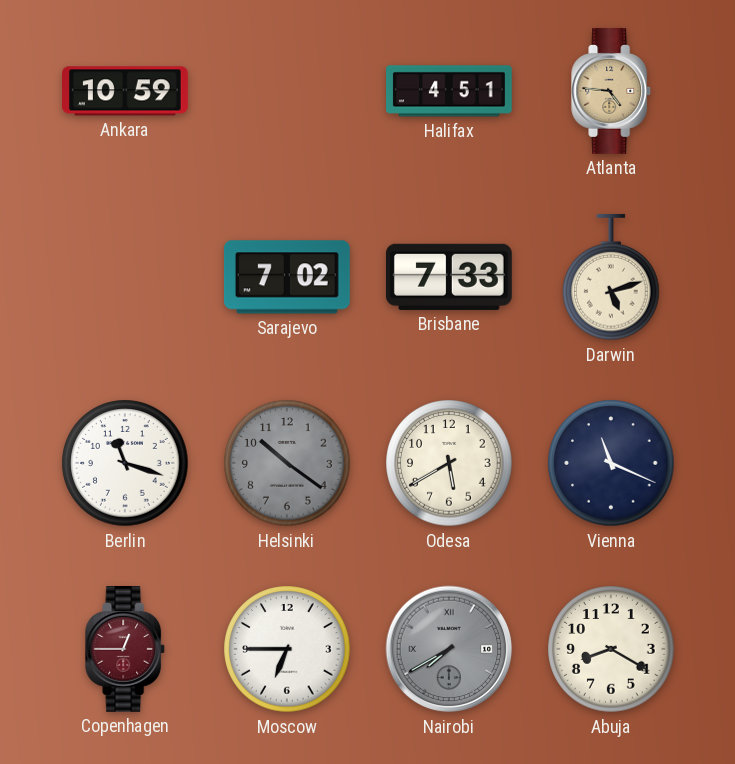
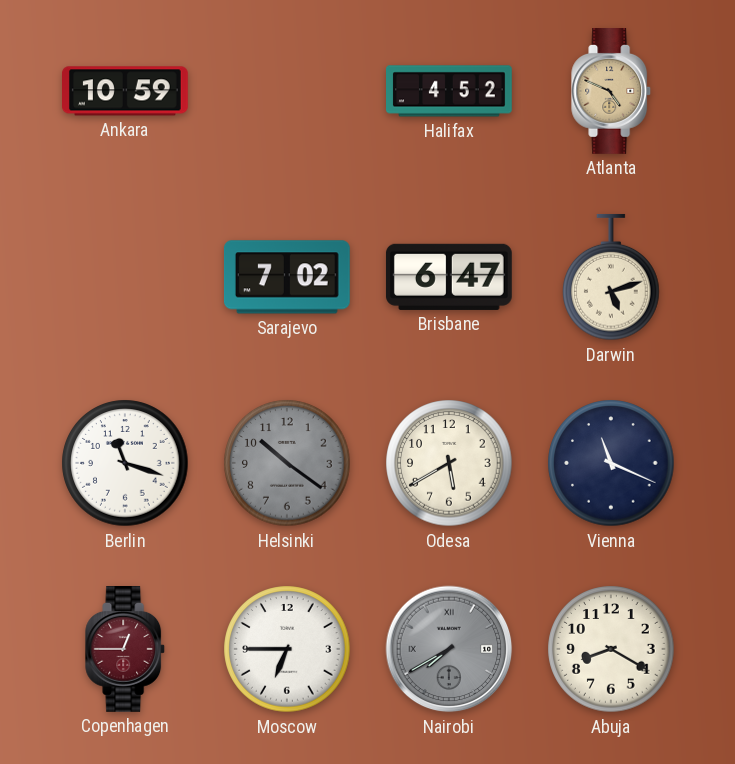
Halifax: 4:51 -> 4:52
Atlanta: 4:46 -> 4:49
Brisbane: 7:33 -> 6:47
